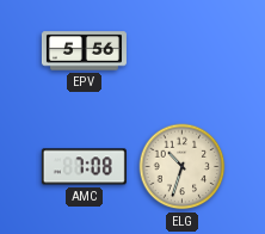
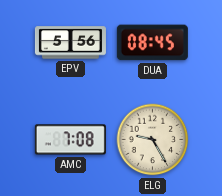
DUA: none -> 08:45
ELG: 10:33 -> 9:25
